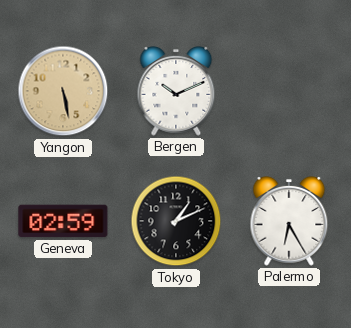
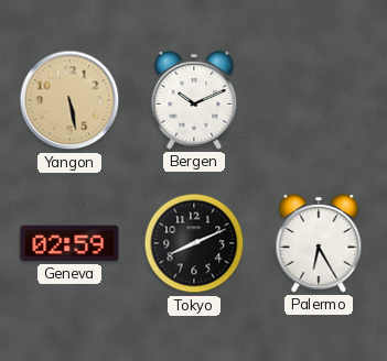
Tokyo: 1:11 -> 8:11
